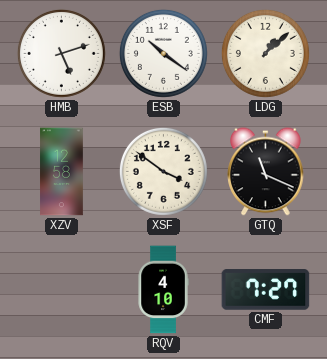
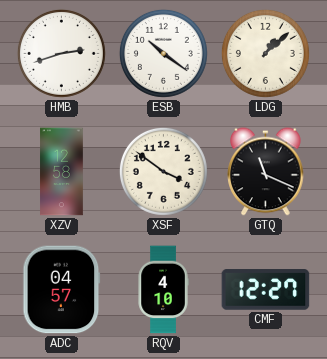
HMB: 5:12 -> 2:42
ADC: none -> 04:57
CMF: 7:27 -> 12:27
